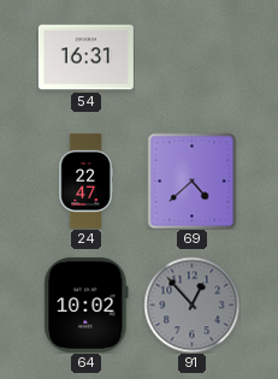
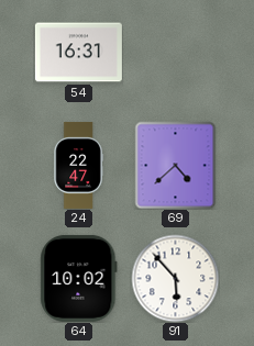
91: 12:53 -> 5:53
91 dial: grey -> white
